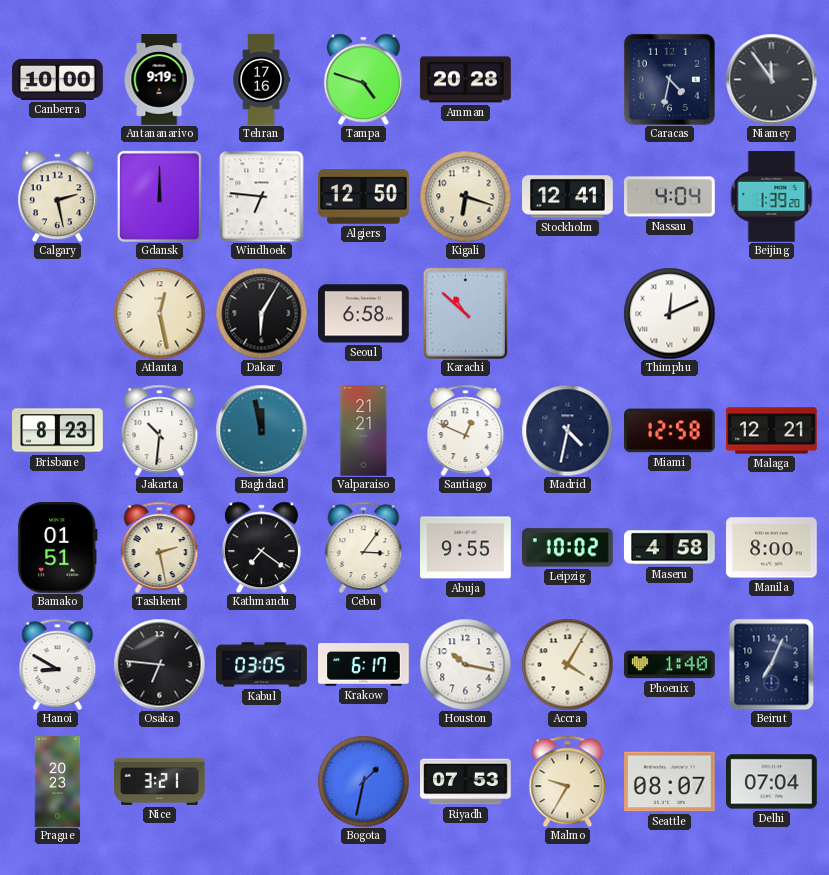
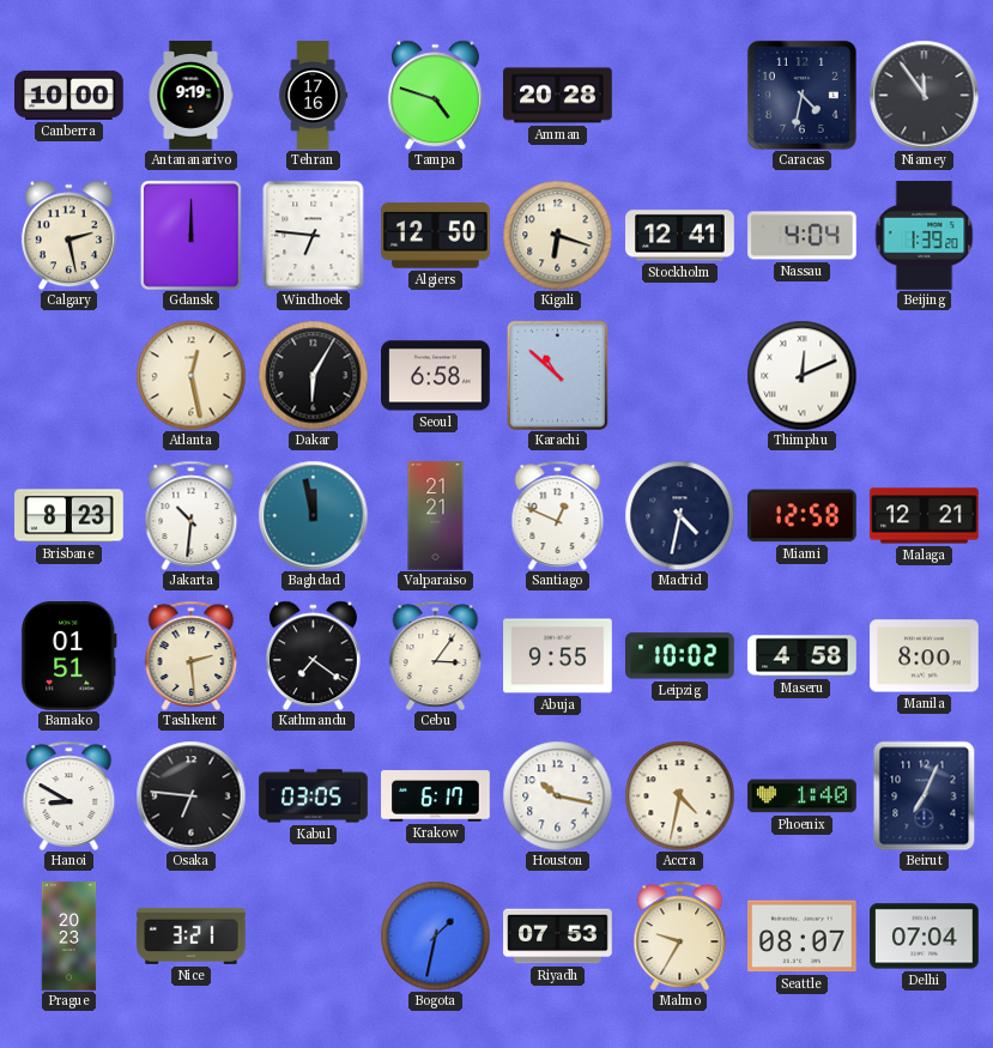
Tashkent: 2:28 -> 2:29
Accra: 4:05 -> 4:32
